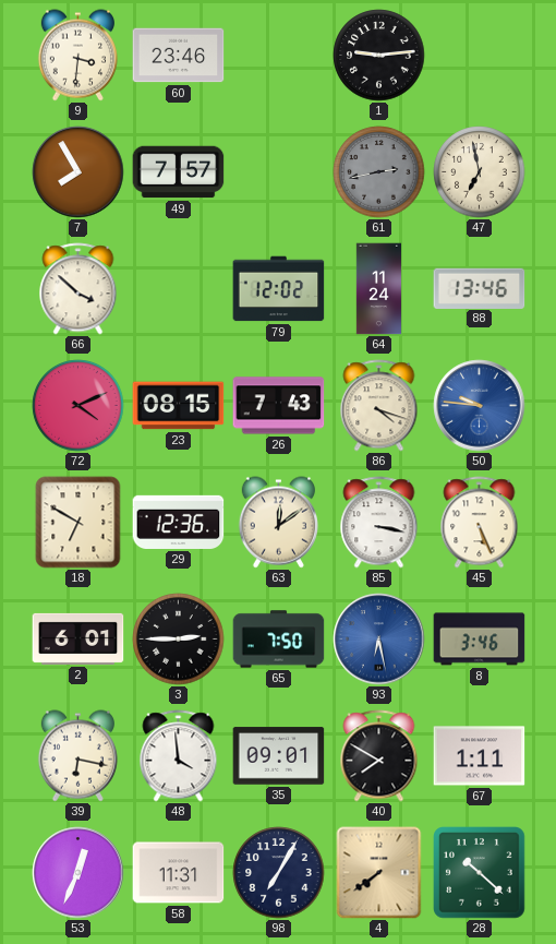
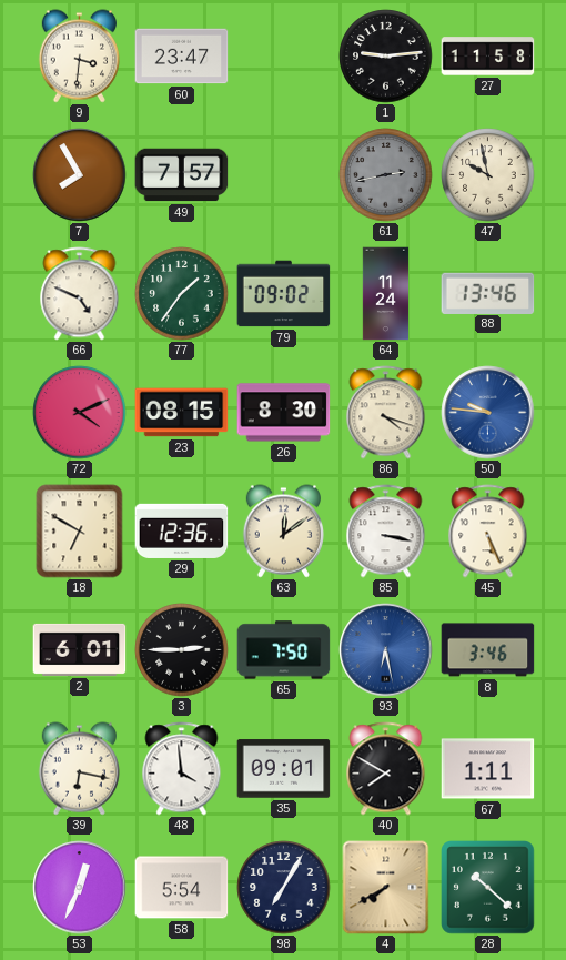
60: 23:46 -> 23:47
27: none -> 11:58
47: 6:58 -> 9:58
66: 3:52 -> 4:49
77: none -> 1:36
79: 12:02 -> 09:02
26: 7:43 -> 8:30
58: 11:31 -> 5:54
4: 7:39 -> 7:40
